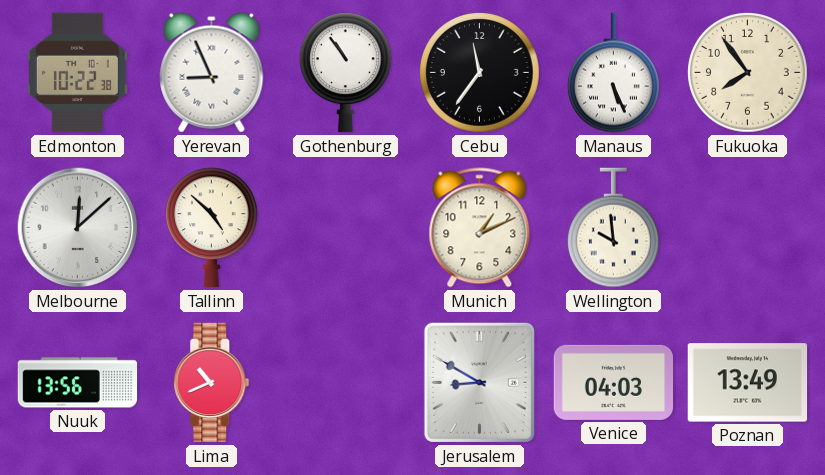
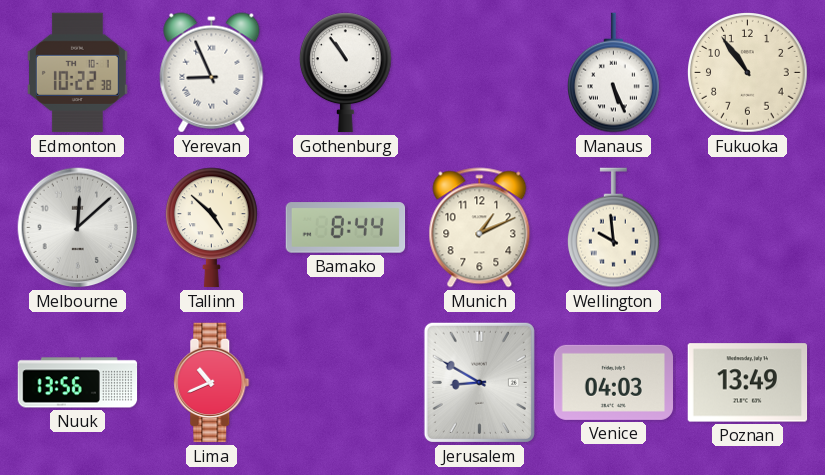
Cebu: 11:36 -> none
Fukuoka: 7:54 -> 10:54
Bamako: none -> 8:44
